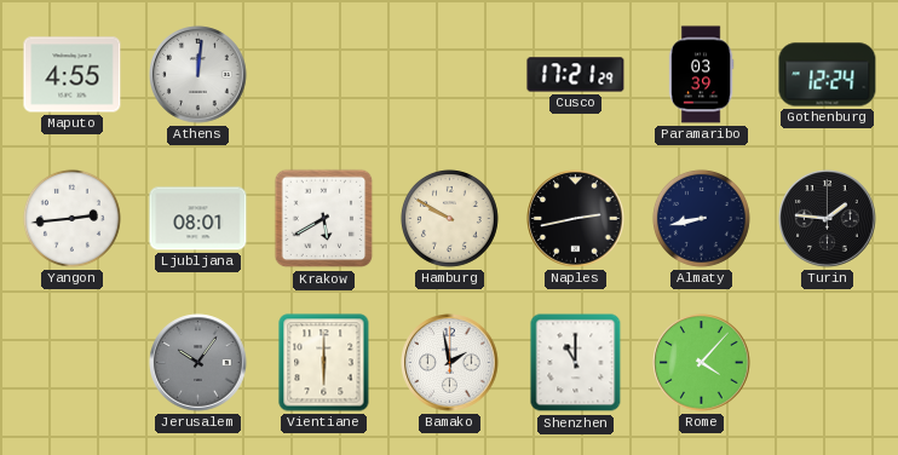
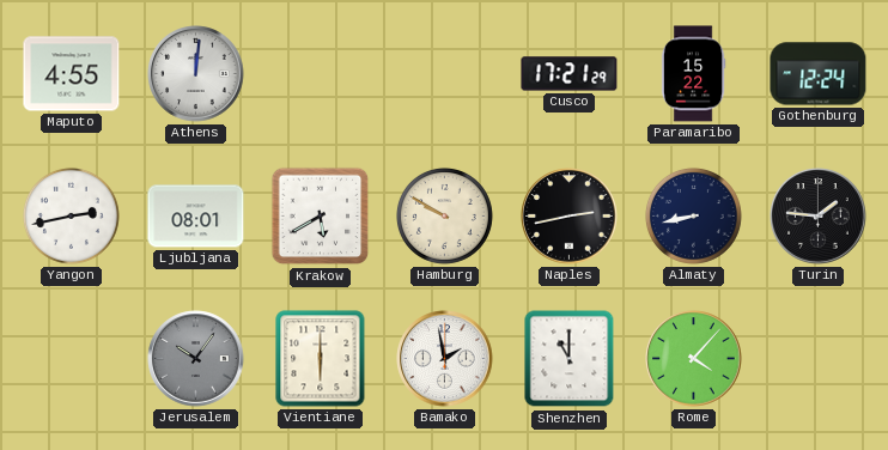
Paramaribo: 03:39 -> 15:22
Yangon: 2:44 -> 2:43
